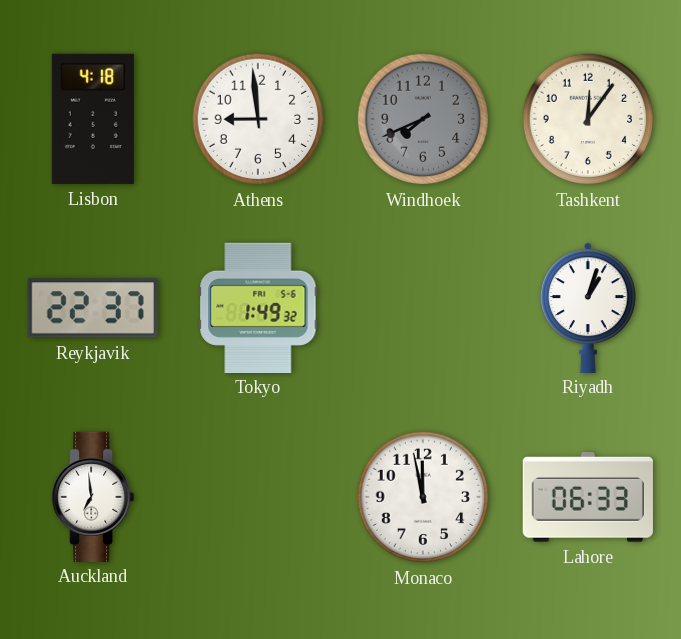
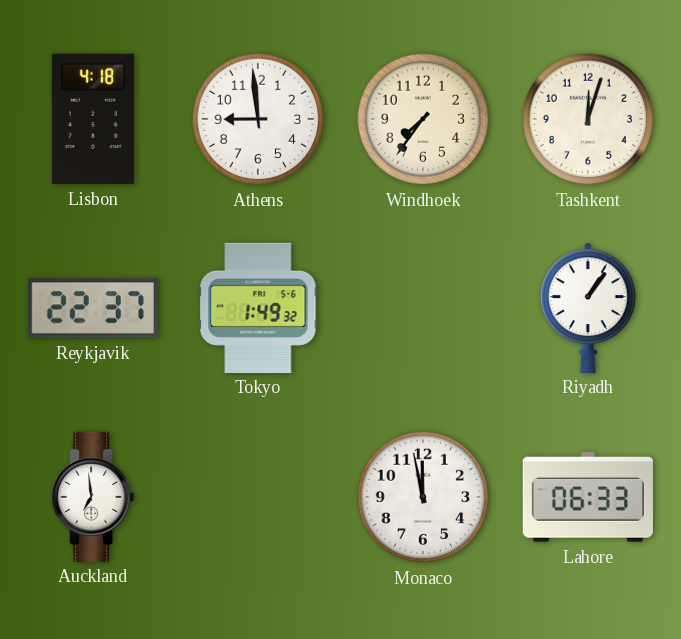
Windhoek: 7:41 -> 7:36
Windhoek dial: grey -> cream
Tashkent: 12:06 -> 12:03
Riyadh: 1:03 -> 1:06
